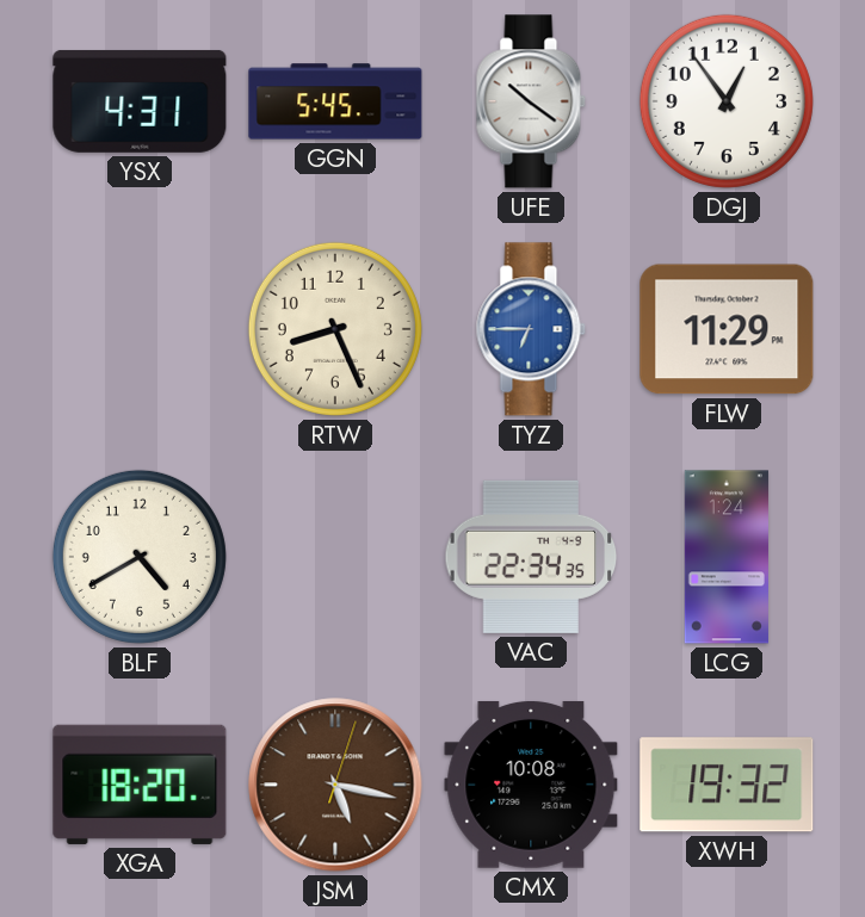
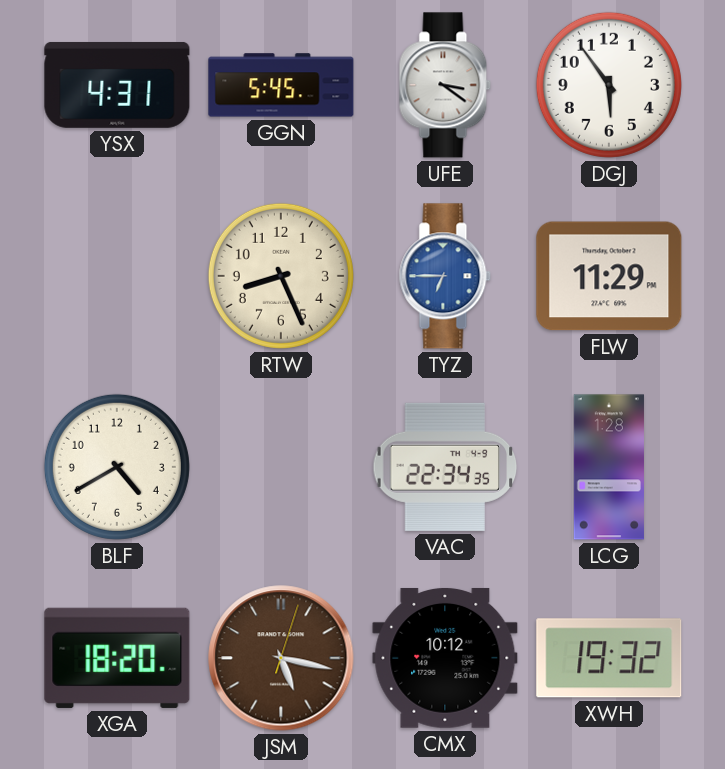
UFE: 10:21 -> 3:21
DGJ: 12:54 -> 5:54
LCG: 1:24 -> 1:28
CMX: 10:08 -> 10:12
